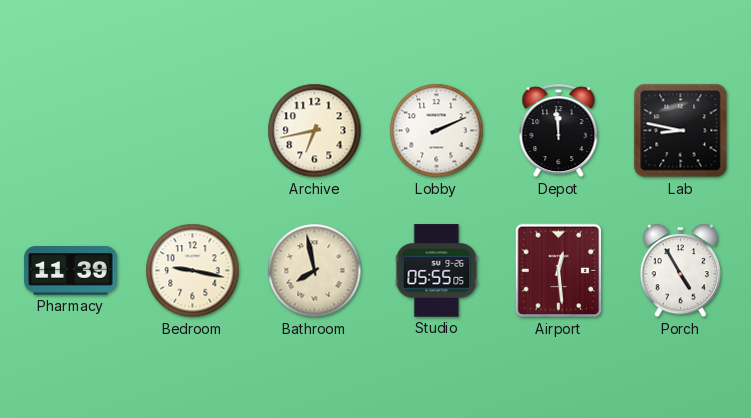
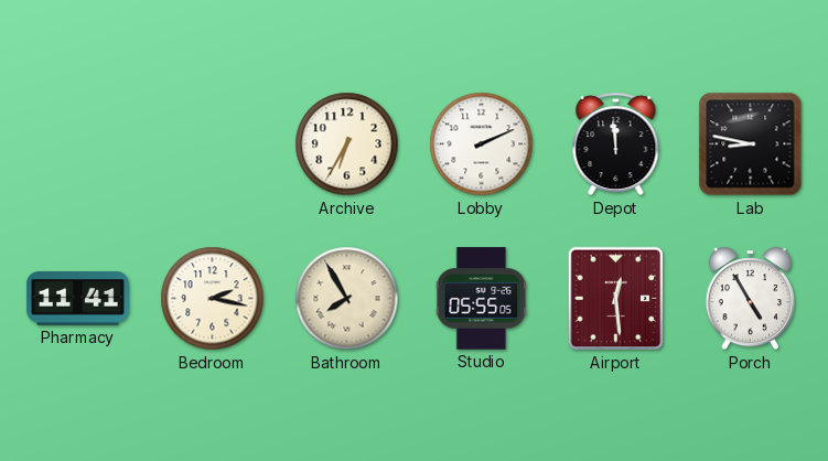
Archive: 6:43 -> 6:35
Pharmacy: 11:39 -> 11:41
Bedroom: 9:17 -> 2:17
Bathroom: 7:58 -> 7:55
